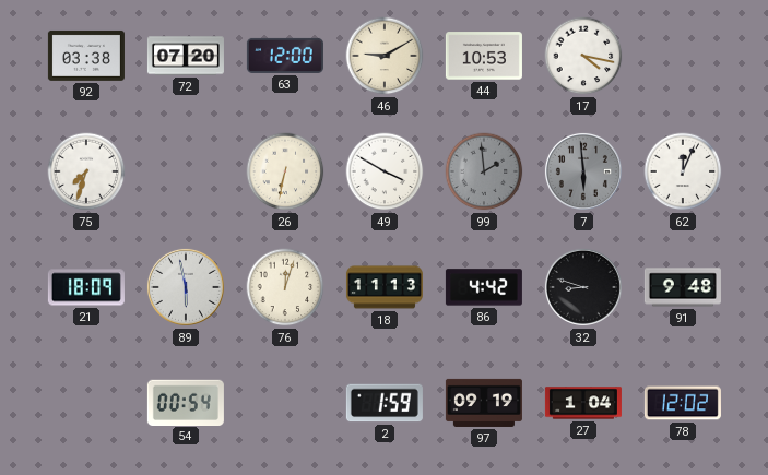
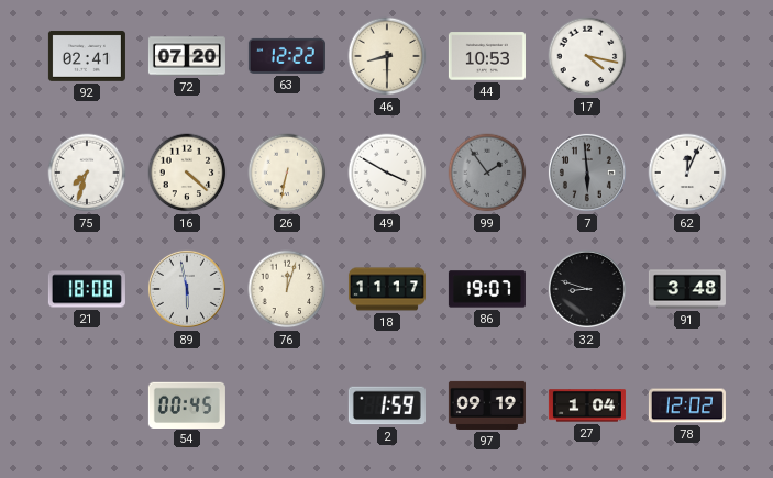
92: 03:38 -> 02:41
63: 12:00 -> 12:22
46: 9:10 -> 8:30
16: none -> 4:22
99: 1:59 -> 1:54
21: 18:09 -> 18:08
18: 11:13 -> 11:17
86: 4:42 -> 19:07
91: 9:48 -> 3:48
54: 00:54 -> 00:45
